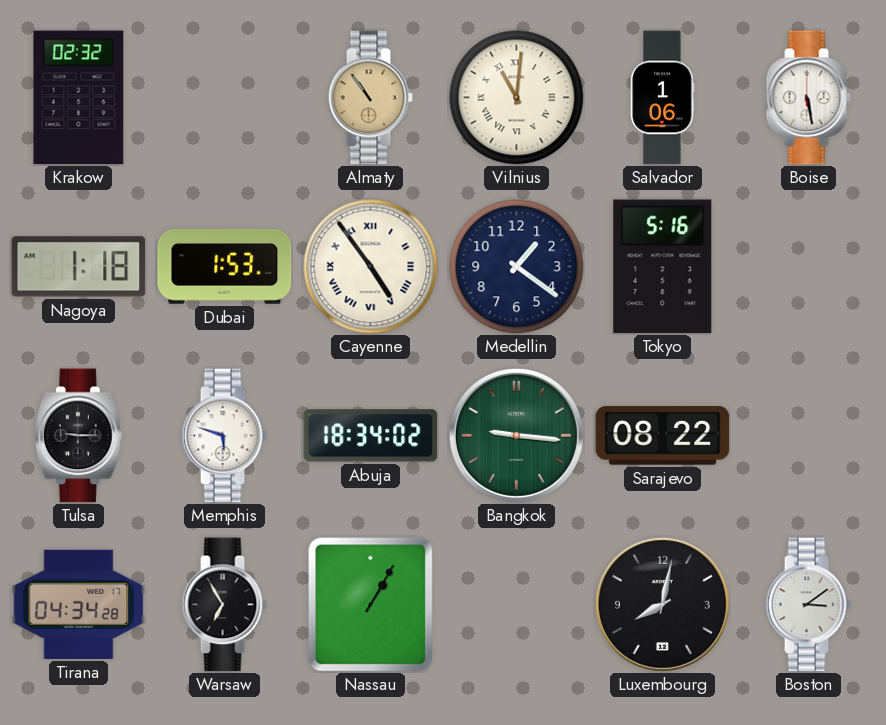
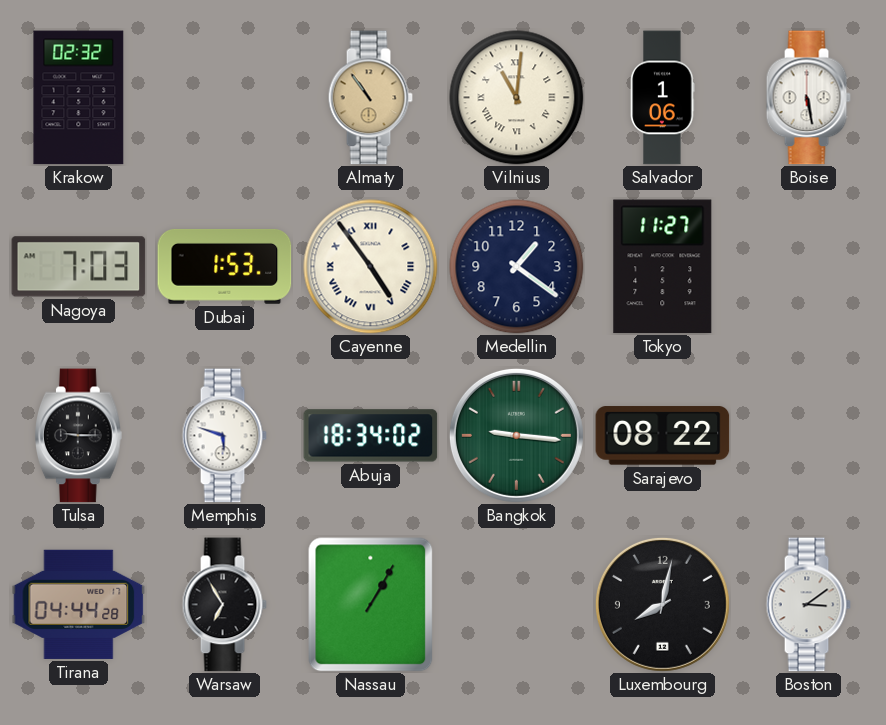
Nagoya: 1:18 -> 7:03
Tokyo: 5:16 -> 11:27
Tirana: 04:34 -> 04:44
